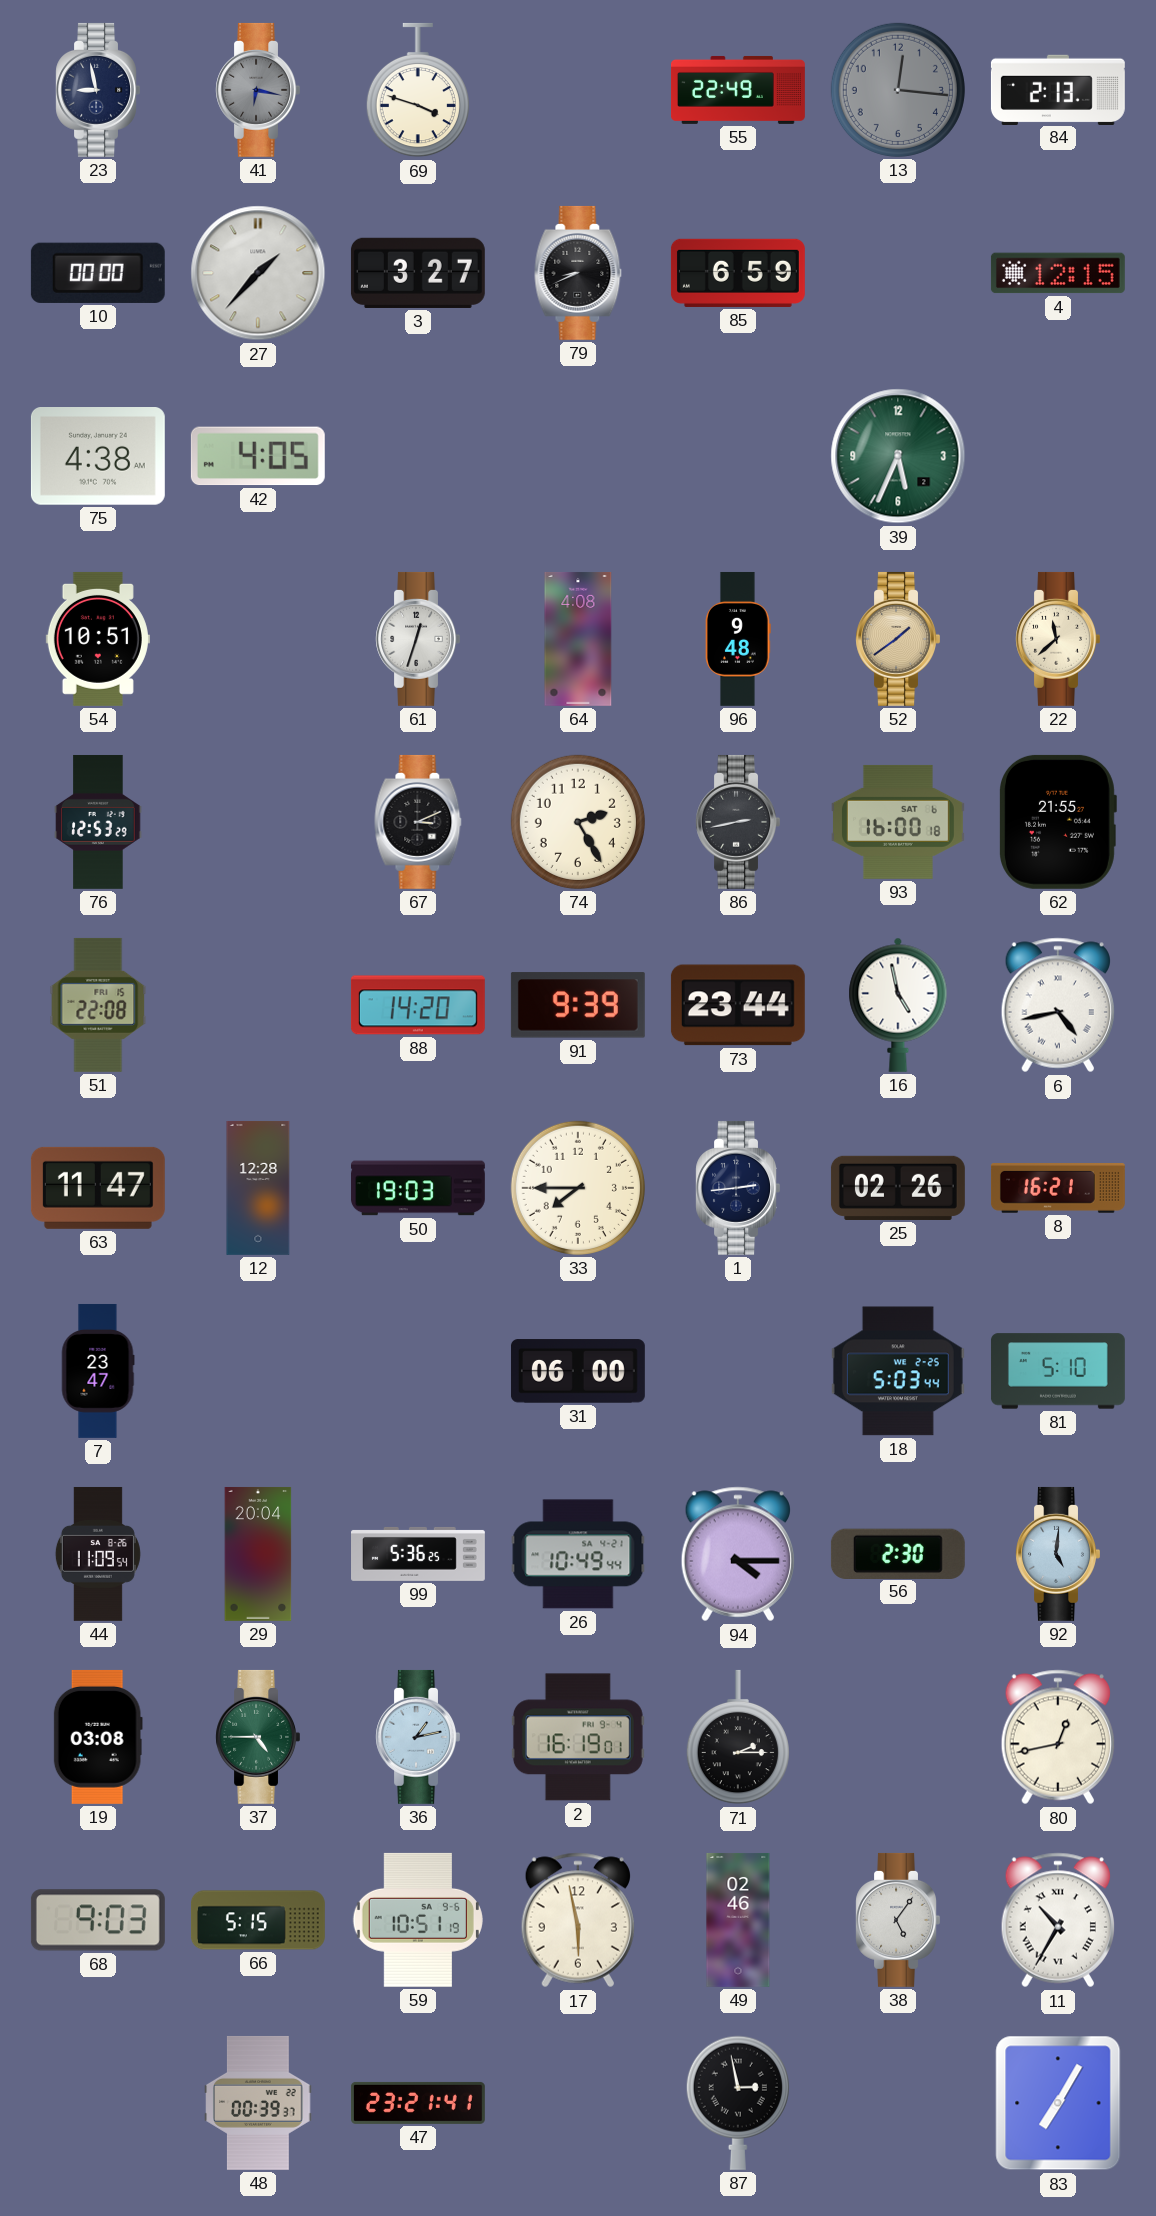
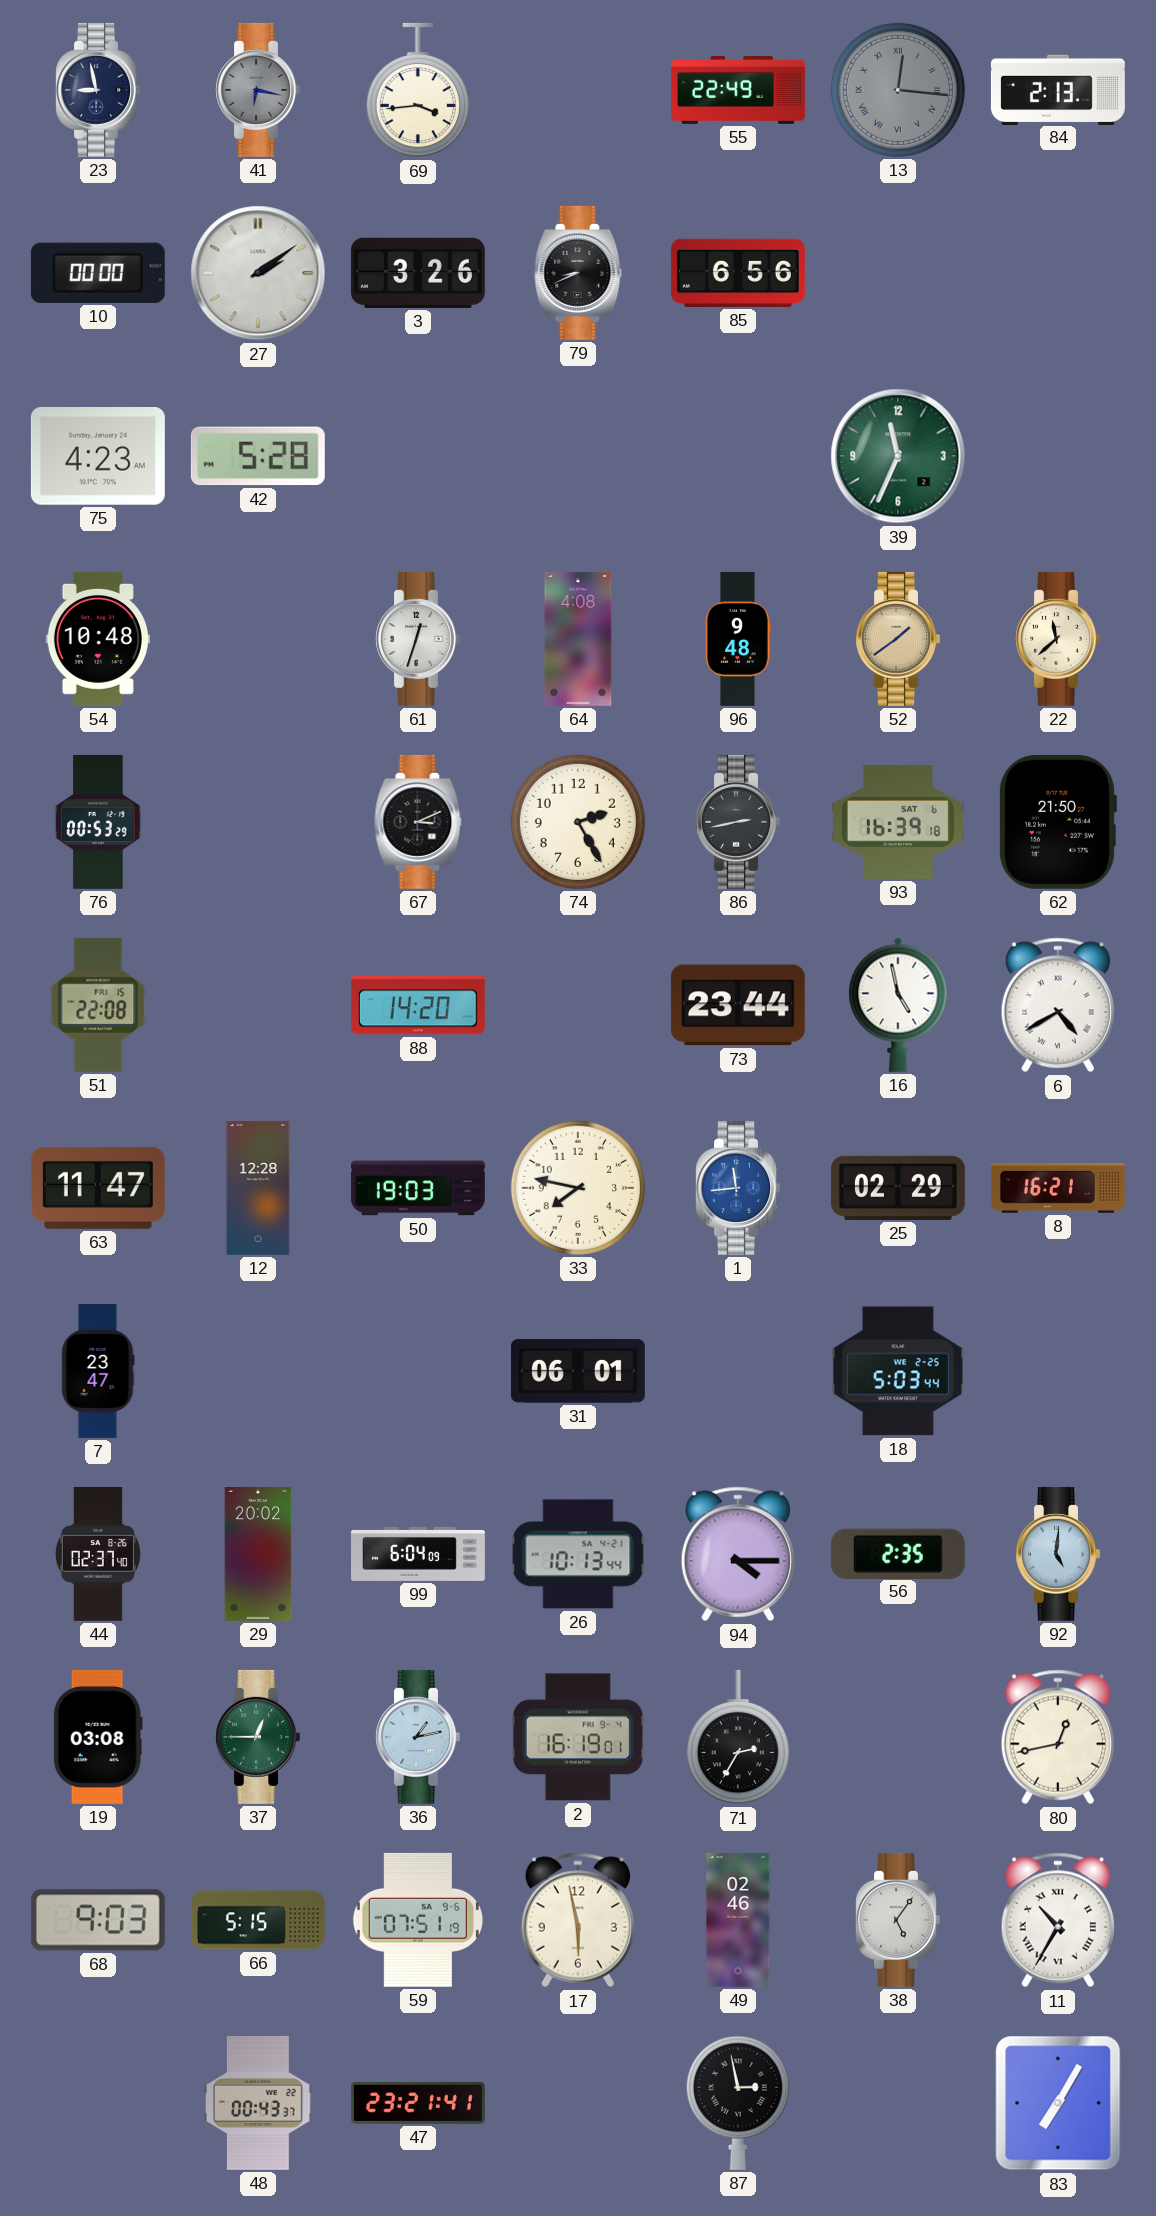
69: 3:48 -> 3:44
13 numerals: Arabic -> Roman
27: 1:37 -> 2:09
3: 3:27 -> 3:26
85: 6:59 -> 6:56
4: 12:15 -> none
75: 4:38 -> 4:23
42: 4:05 -> 5:28
39: 5:34 -> 11:34
54: 10:51 -> 10:48
76: 12:53 -> 00:53
93: 16:00 -> 16:39
62: 21:55 -> 21:50
91: 9:39 -> none
6: 4:43 -> 4:40
33: 7:45 -> 7:47
1: 2:44 -> 11:44
1 dial: navy -> blue
25: 02:26 -> 02:29
31: 06:00 -> 06:01
81: 5:10 -> none
44: 11:09 -> 02:37
29: 20:04 -> 20:02
99: 5:36 -> 6:04
26: 10:49 -> 10:13
56: 2:30 -> 2:35
37: 4:45 -> 12:45
71: 2:15 -> 2:35
59: 10:51 -> 07:51
48: 00:39 -> 00:43
